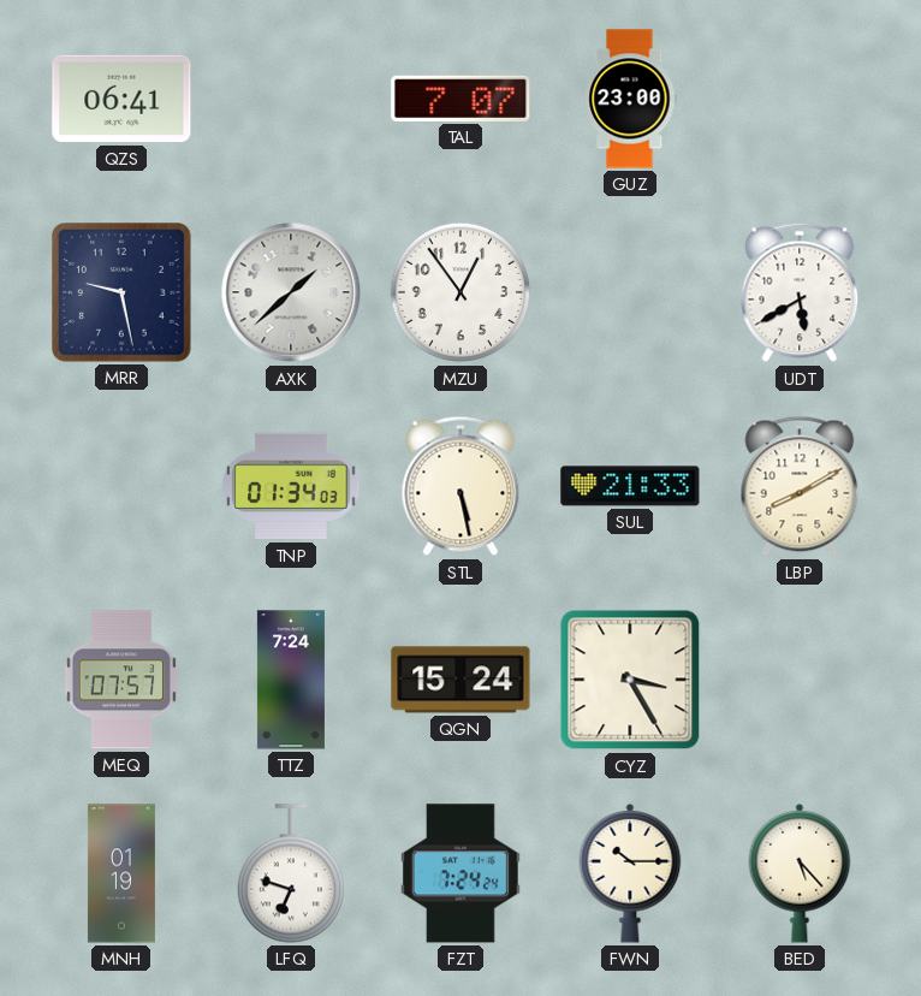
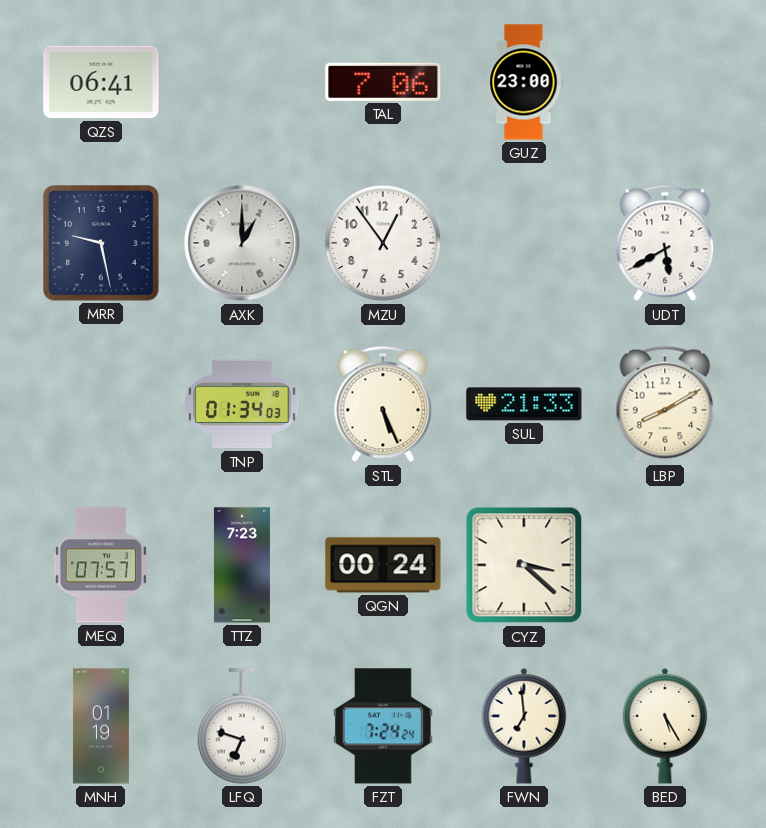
TAL: 7:07 -> 7:06
AXK: 1:38 -> 1:00
STL: 5:28 -> 5:26
TTZ: 7:24 -> 7:23
QGN: 15:24 -> 00:24
CYZ: 3:25 -> 3:22
FWN: 10:15 -> 6:59
BED: 5:23 -> 5:25
